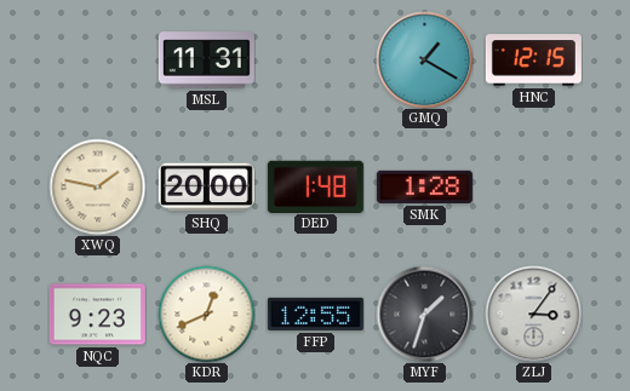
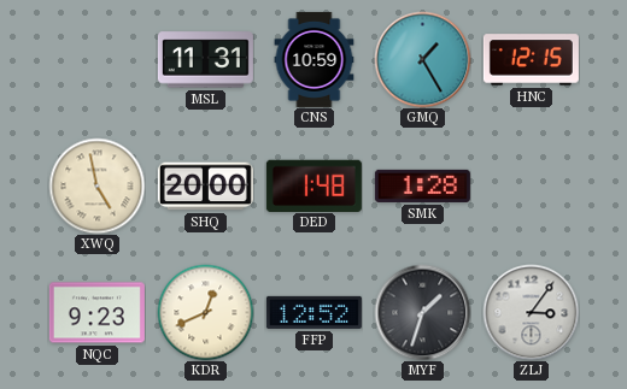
CNS: none -> 10:59
GMQ: 1:20 -> 1:25
XWQ: 1:47 -> 4:58
FFP: 12:55 -> 12:52
